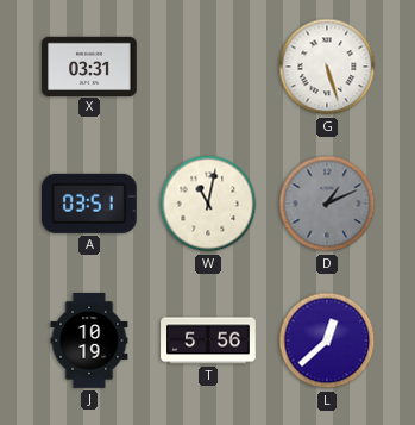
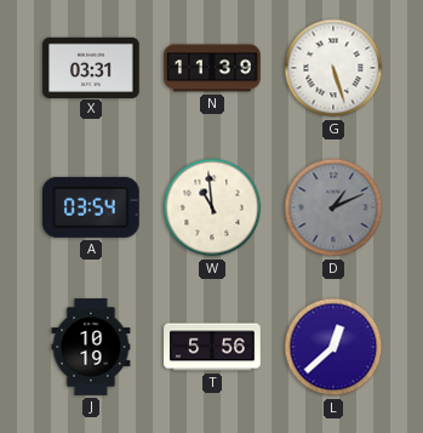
N: none -> 11:39
A: 03:51 -> 03:54
W: 11:02 -> 10:59
